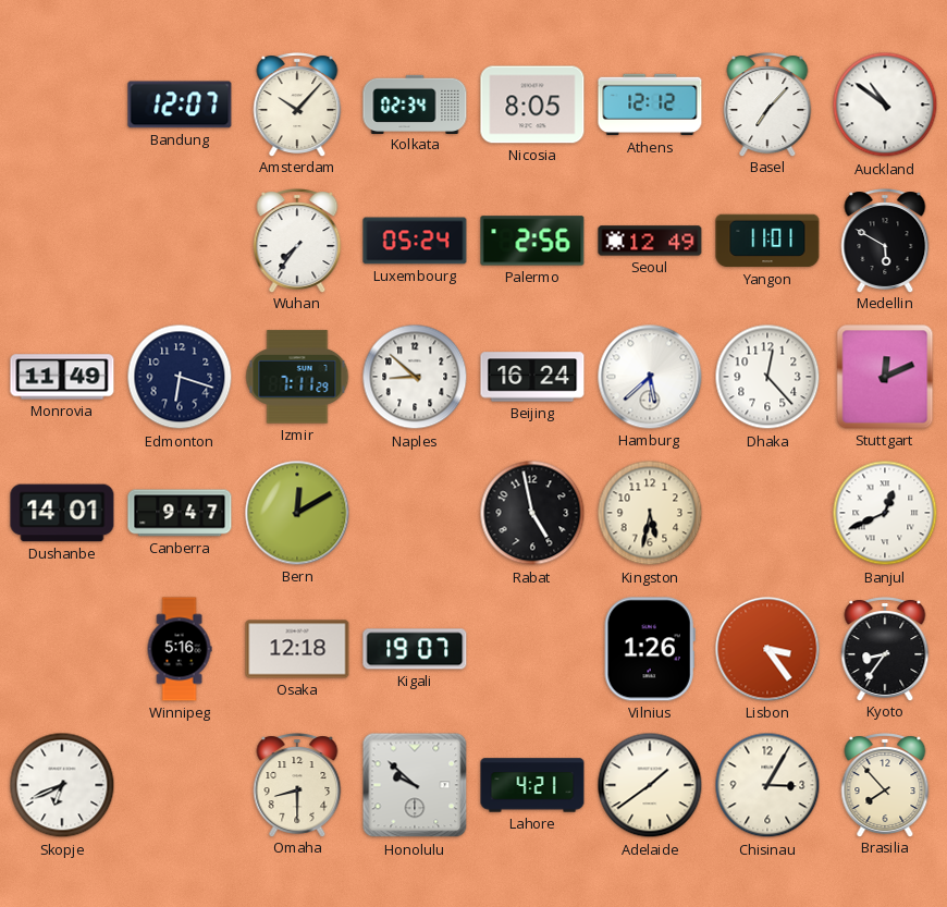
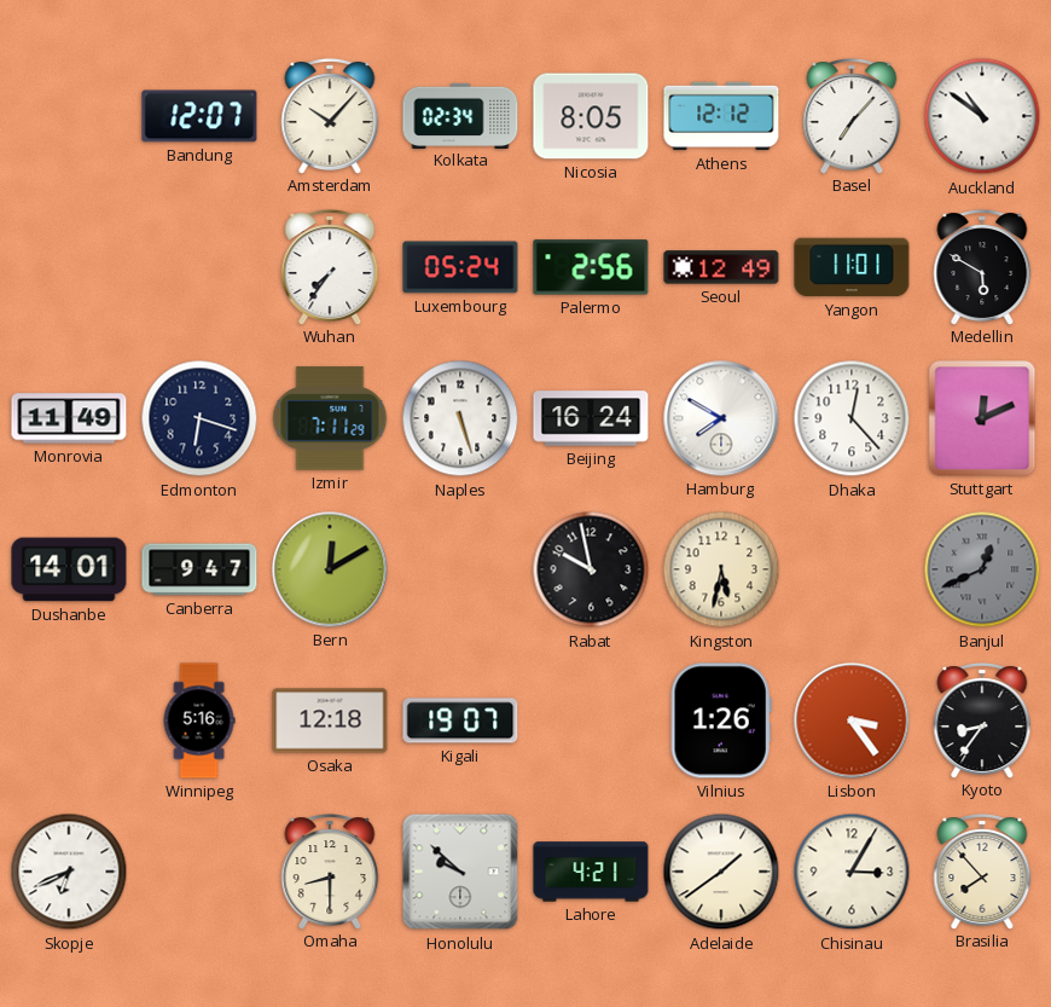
Naples: 8:52 -> 5:27
Hamburg: 5:38 -> 7:50
Rabat: 4:58 -> 9:58
Banjul dial: white -> grey
